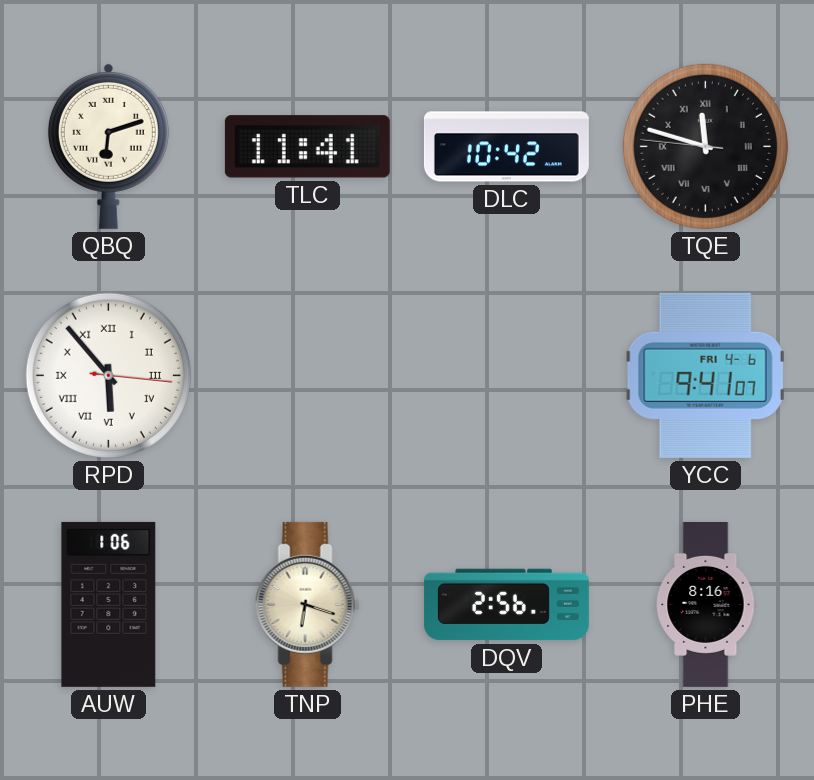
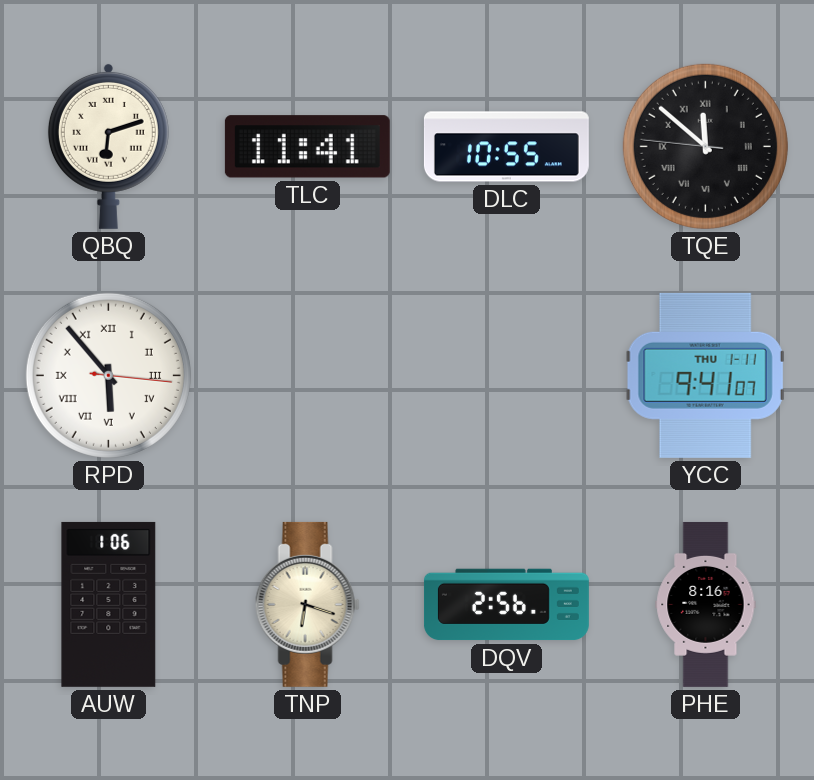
DLC: 10:42 -> 10:55
TQE: 11:47 -> 11:51
YCC date: FRI 4-6 -> THU 1-11
